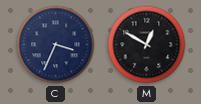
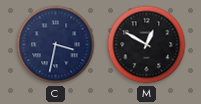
C: 3:34 -> 3:32
